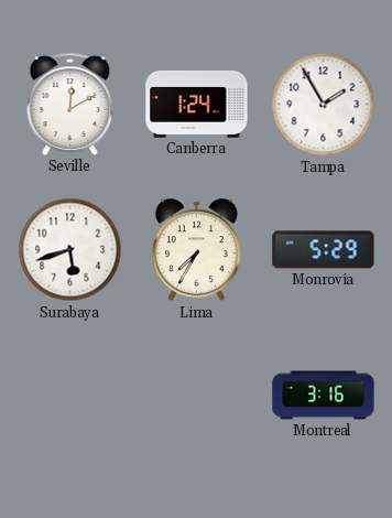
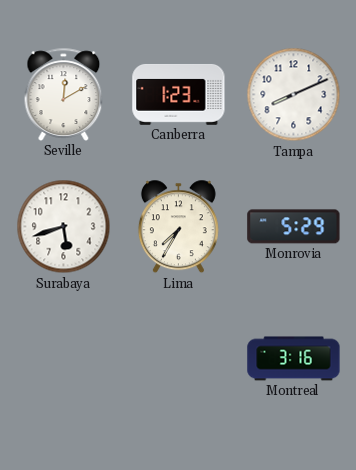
Canberra: 1:24 -> 1:23
Tampa: 1:55 -> 8:11
